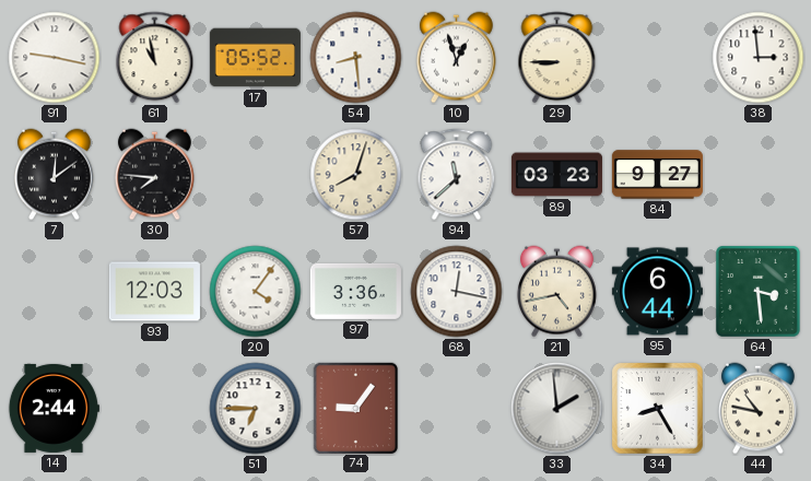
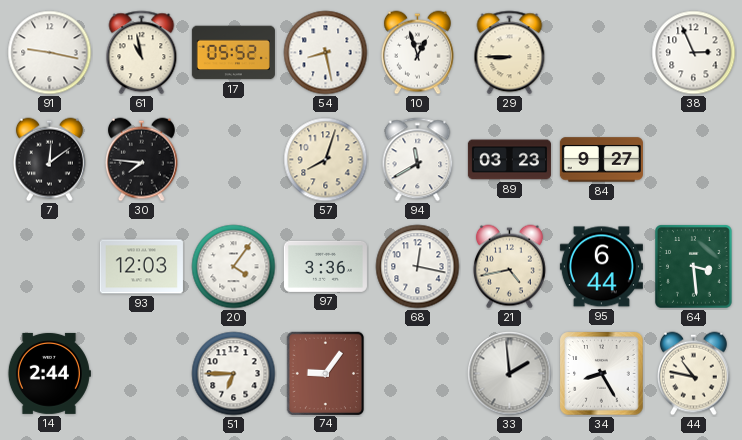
54: 8:29 -> 8:28
38: 2:59 -> 2:56
94: 11:38 -> 11:40
